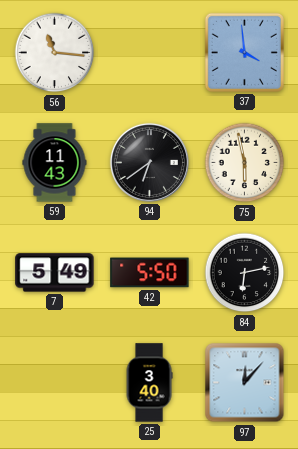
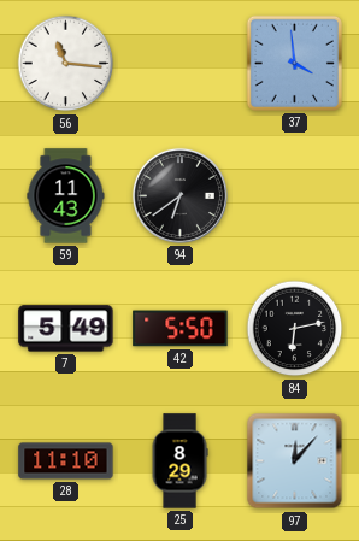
75: 5:58 -> none
28: none -> 11:10
25: 3:40 -> 8:29
